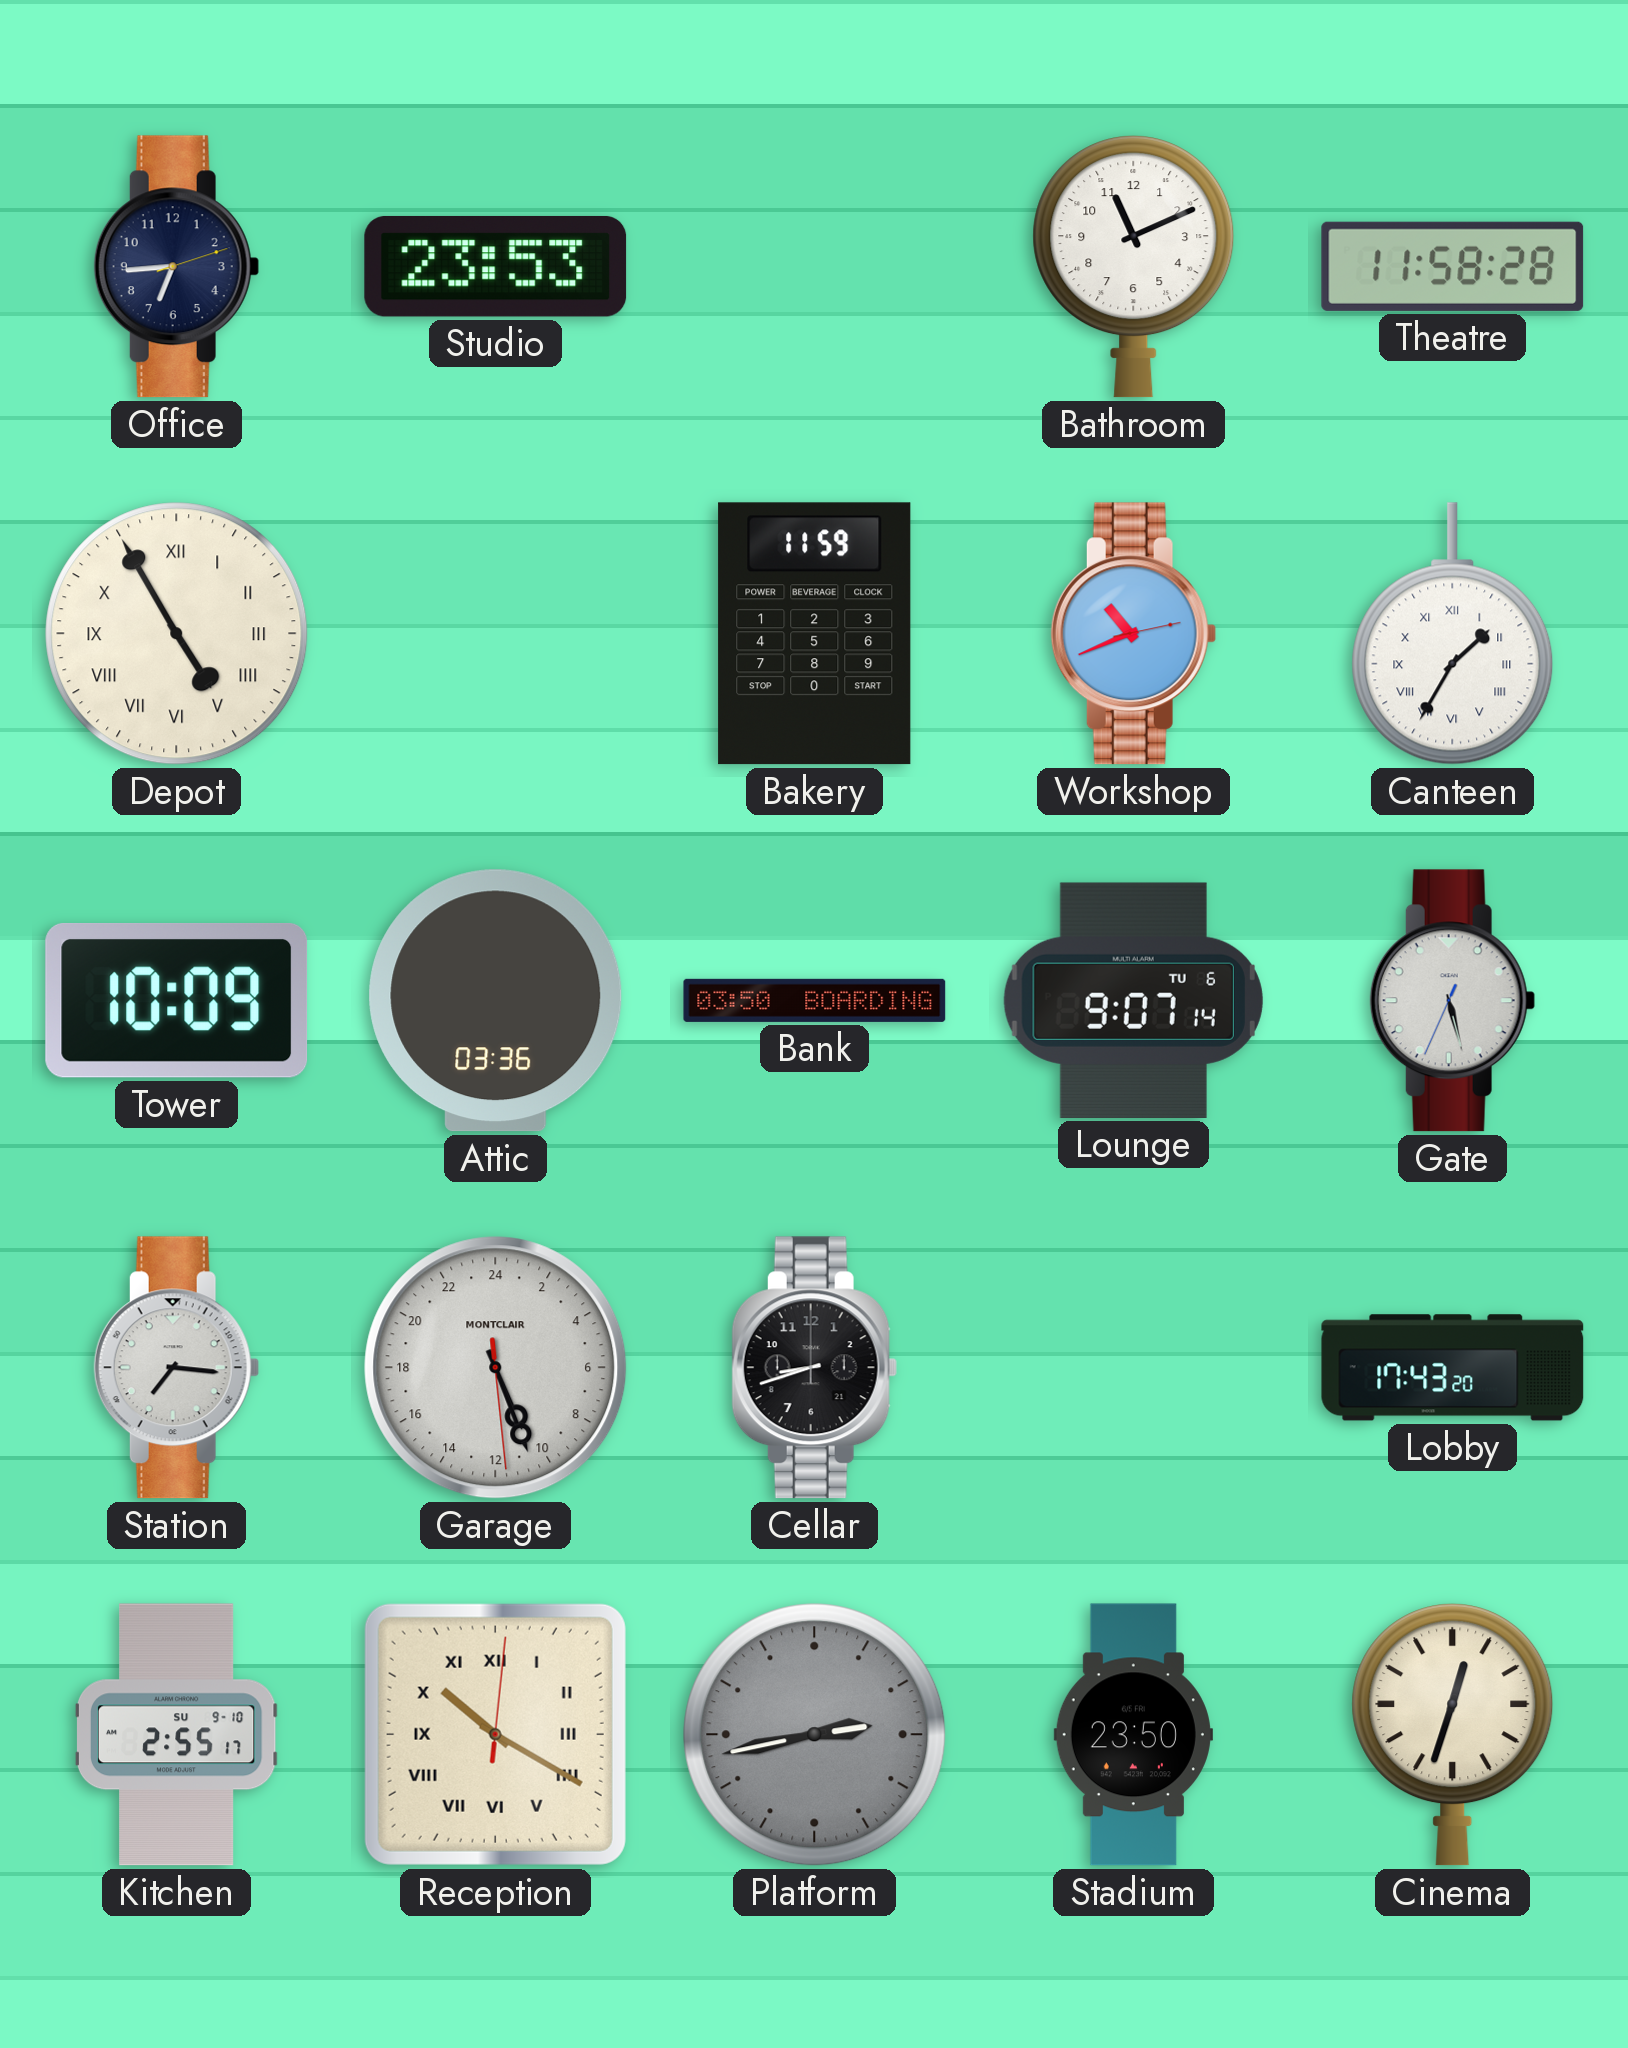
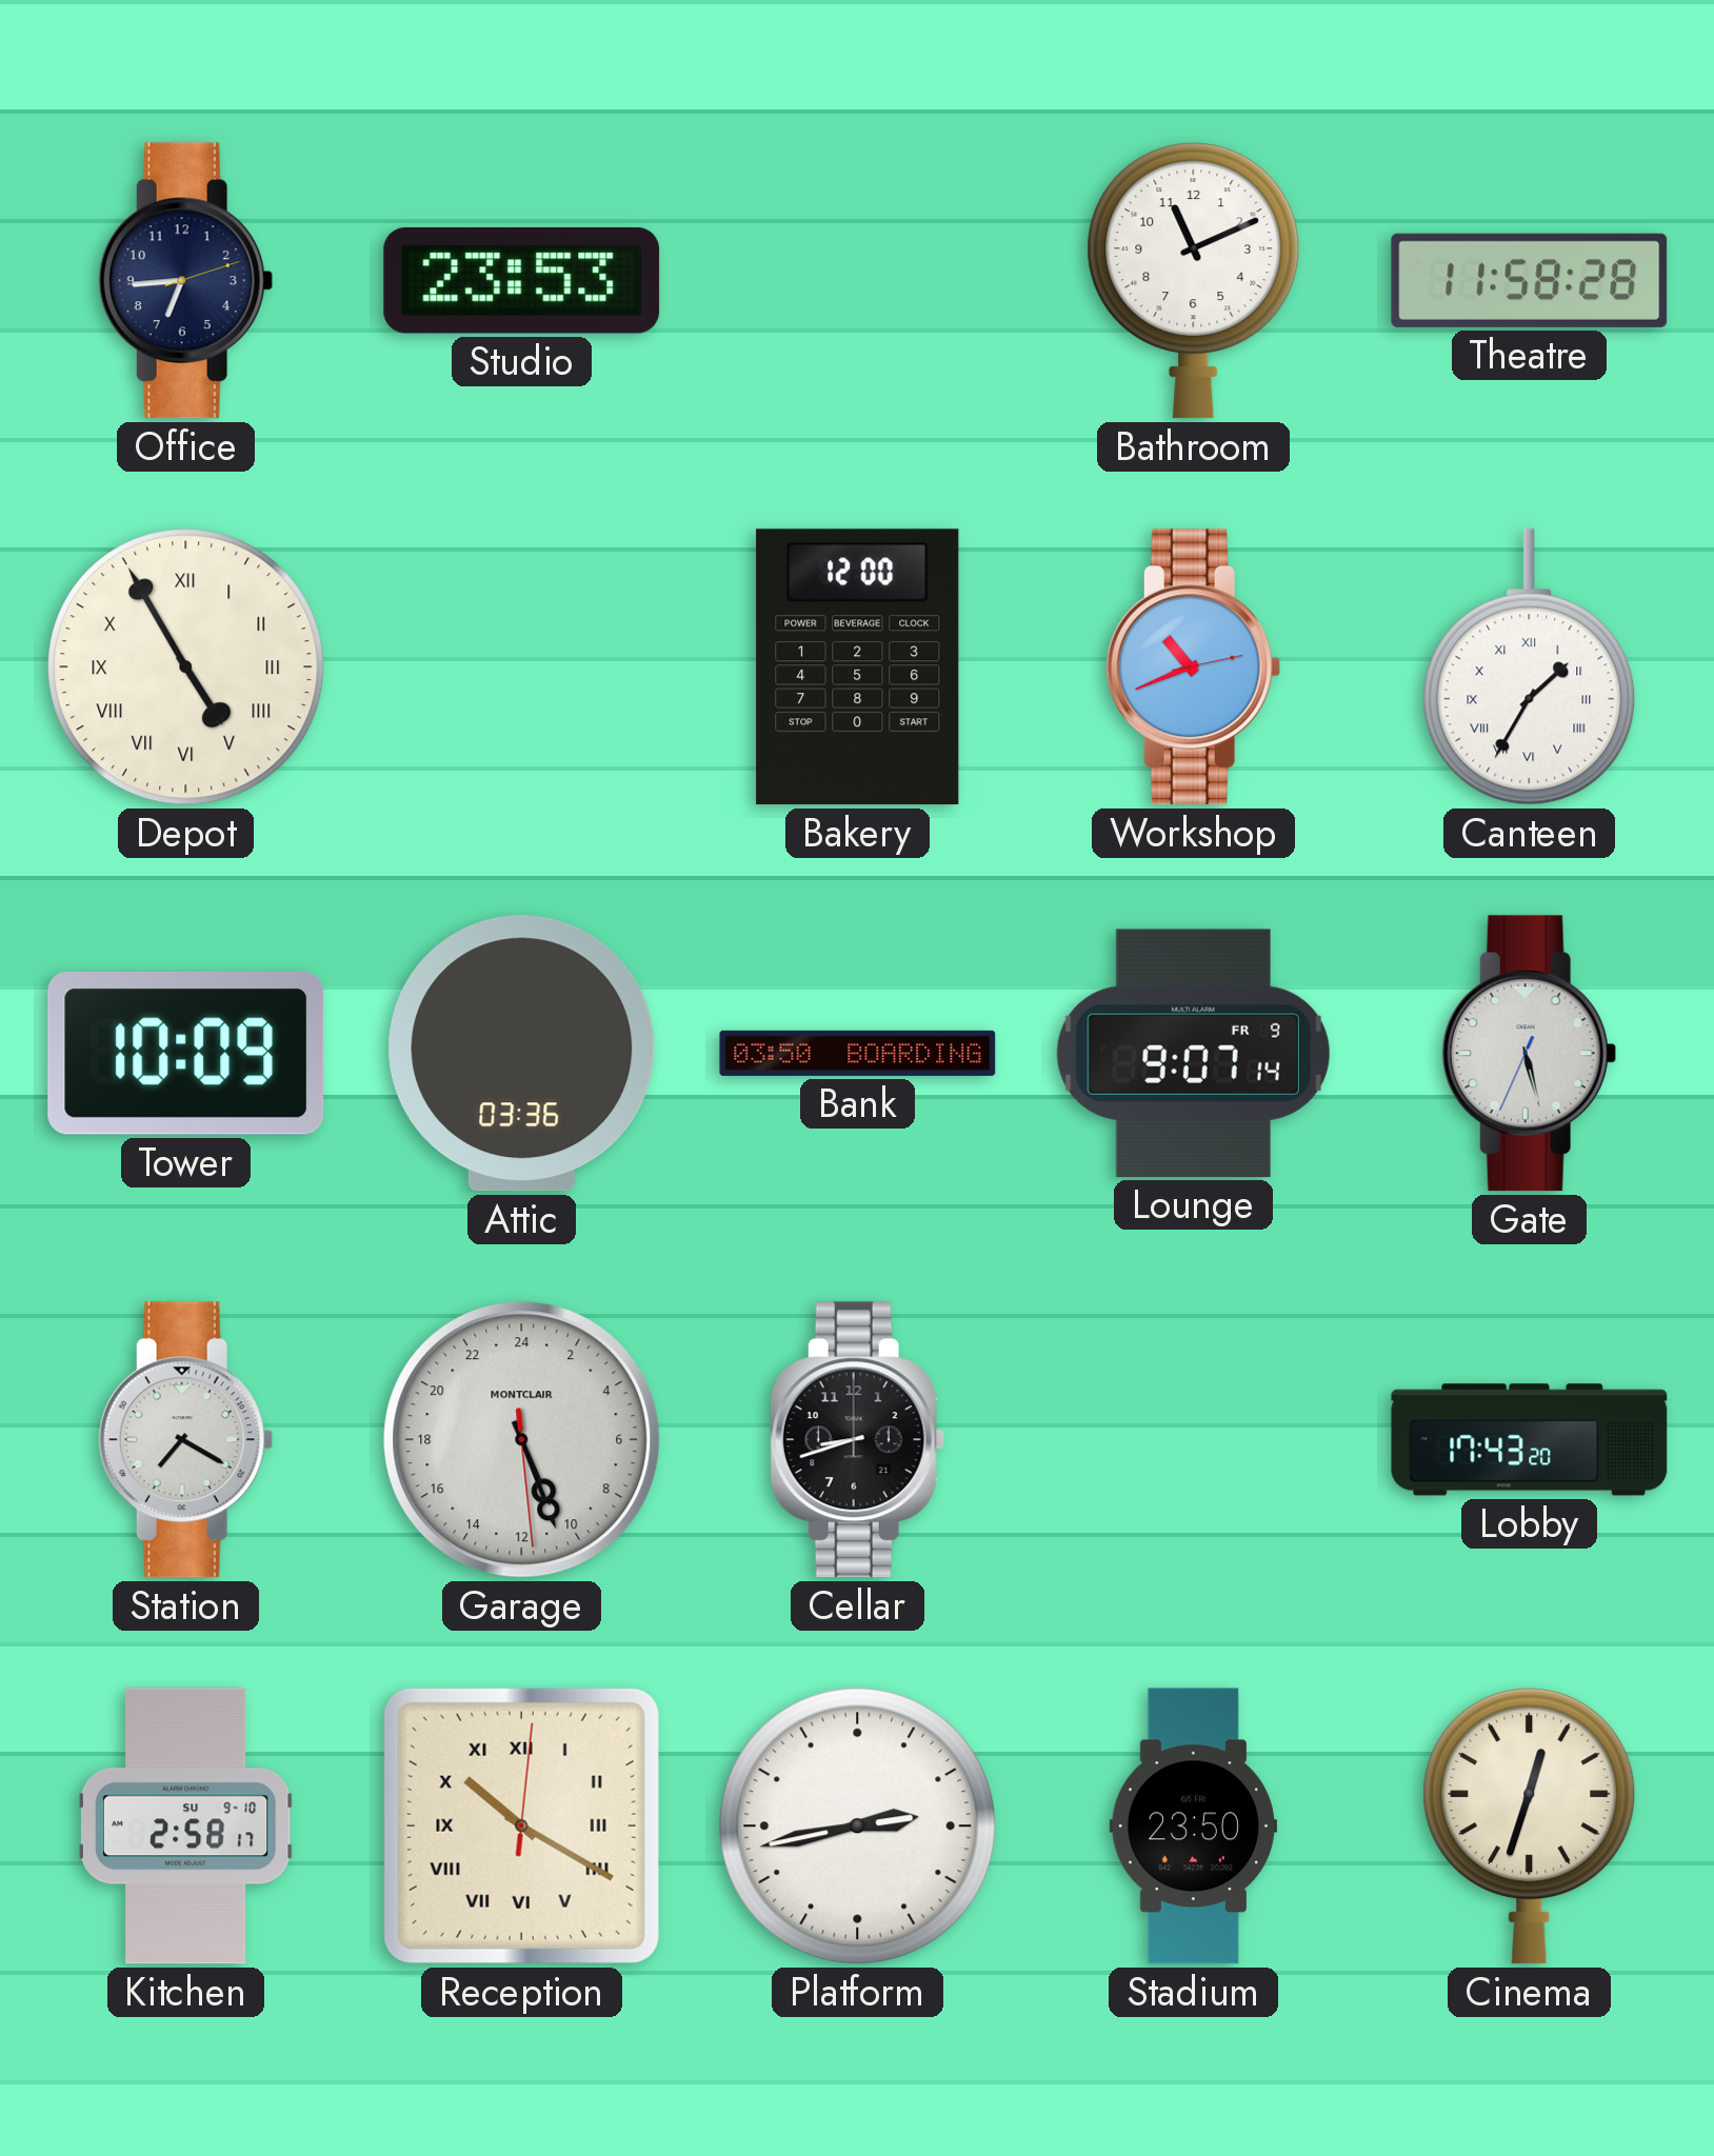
Bakery: 11:59 -> 12:00
Lounge date: TU 6 -> FR 9
Station: 7:16 -> 7:20
Kitchen: 2:55 -> 2:58
Platform dial: grey -> white
